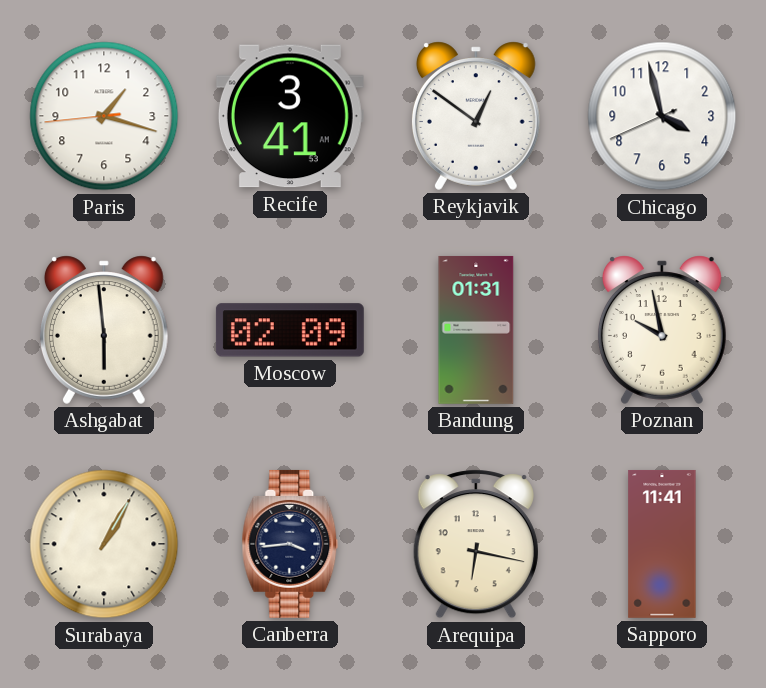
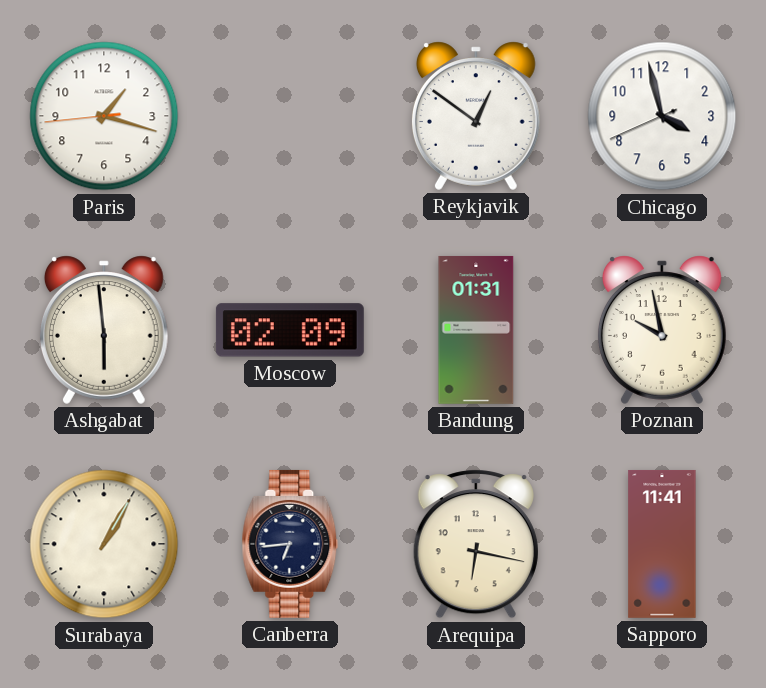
Recife: 3:41 -> none
Canberra: 3:44 -> 6:44
